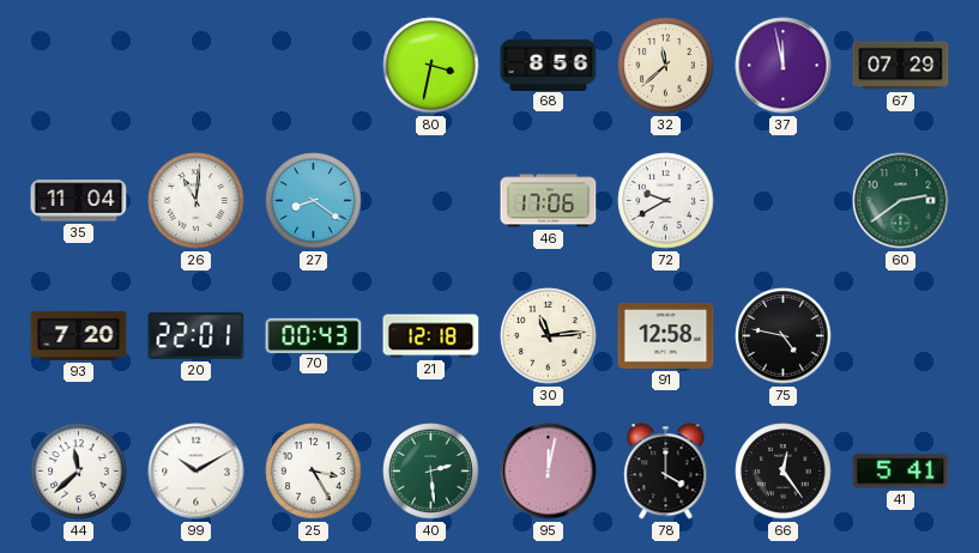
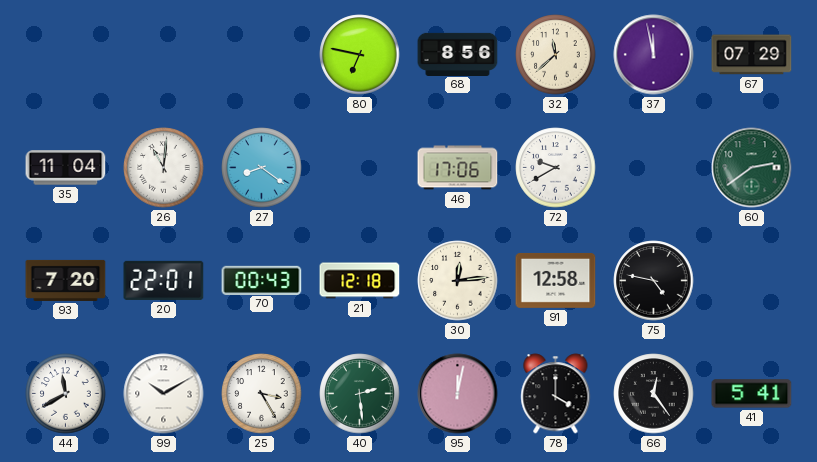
80: 3:32 -> 6:47
30: 11:14 -> 12:14
44: 11:38 -> 11:40
